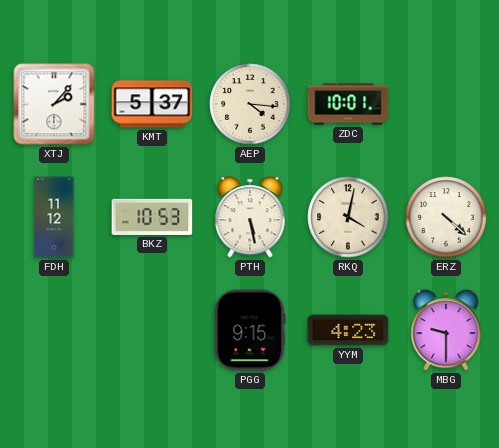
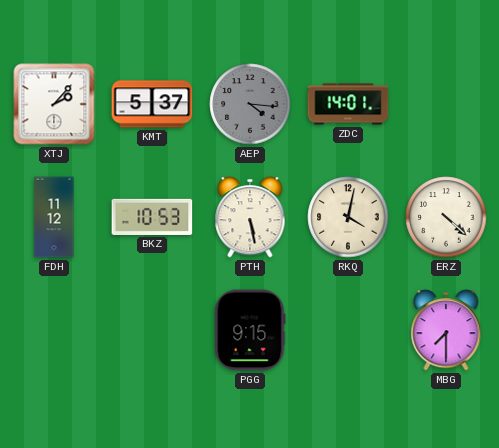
AEP dial: cream -> grey
ZDC: 10:01 -> 14:01
YYM: 4:23 -> none
MBG: 9:30 -> 7:30
